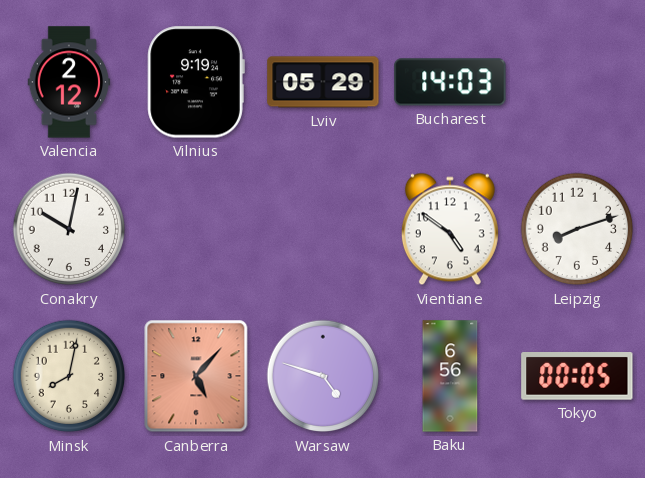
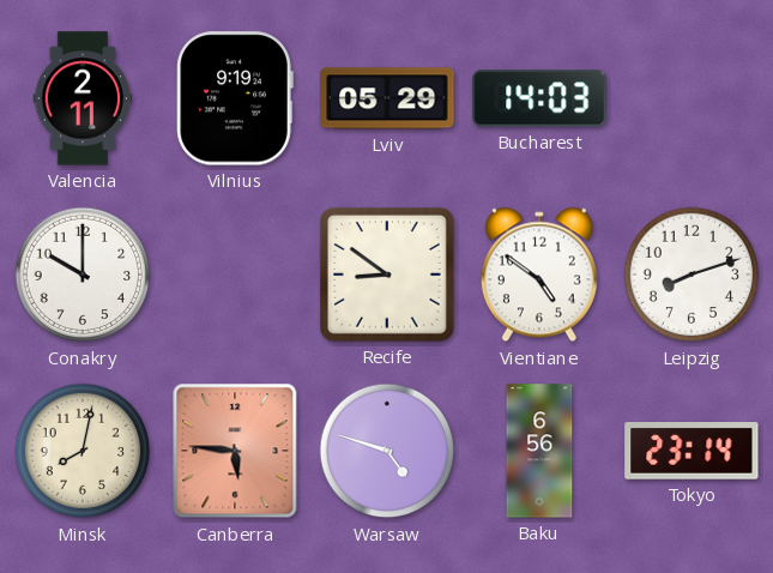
Valencia: 2:12 -> 2:11
Conakry: 10:02 -> 10:00
Recife: none -> 8:51
Canberra: 5:07 -> 5:46
Tokyo: 00:05 -> 23:14
